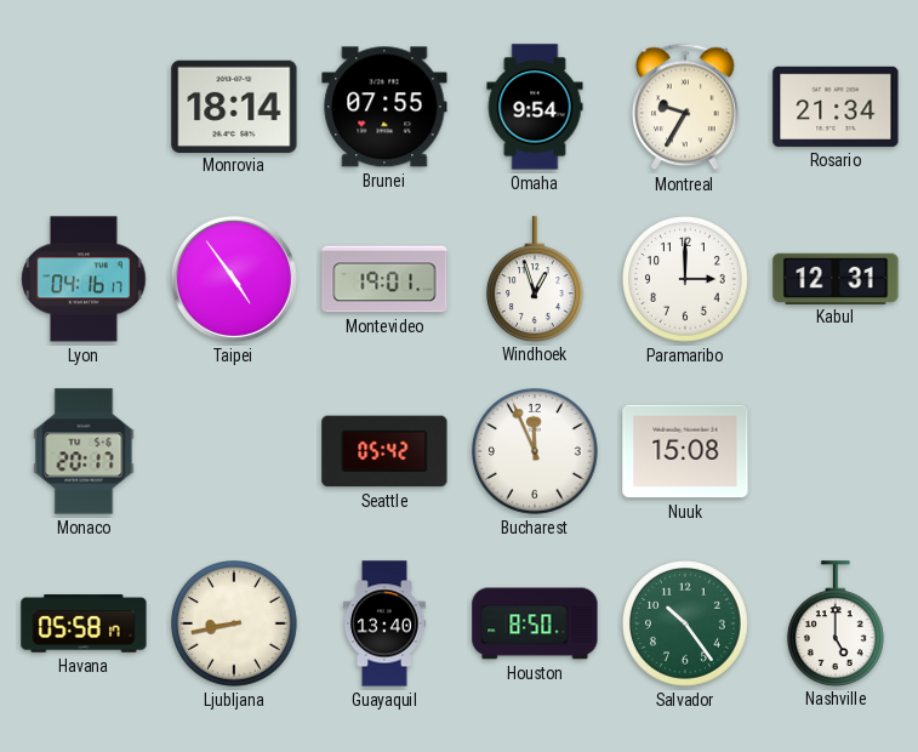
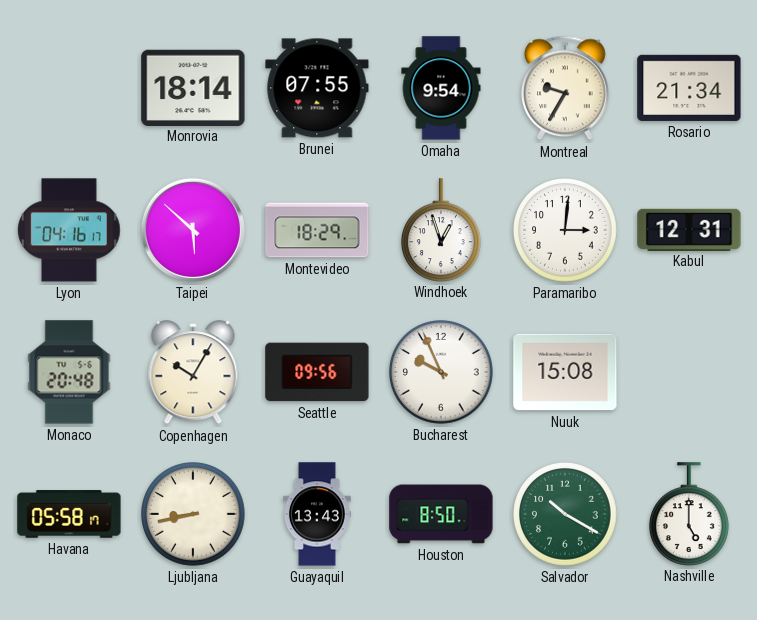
Taipei: 4:54 -> 5:52
Montevideo: 19:01 -> 18:29
Paramaribo: 3:00 -> 3:01
Monaco: 20:17 -> 20:48
Copenhagen: none -> 10:05
Seattle: 05:42 -> 09:56
Bucharest: 11:56 -> 9:56
Guayaquil: 13:40 -> 13:43
Salvador: 10:24 -> 10:20
